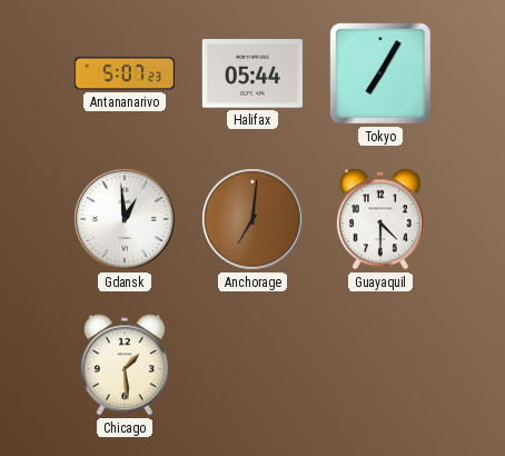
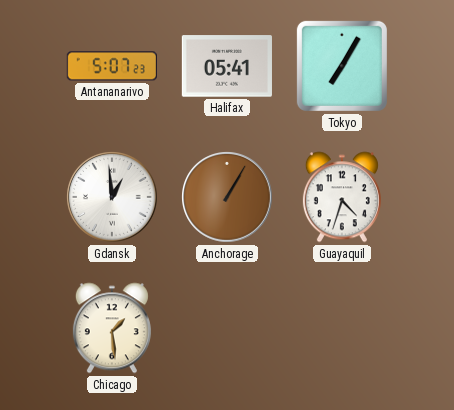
Halifax: 05:44 -> 05:41
Anchorage: 7:01 -> 1:05
Guayaquil: 4:30 -> 4:33
